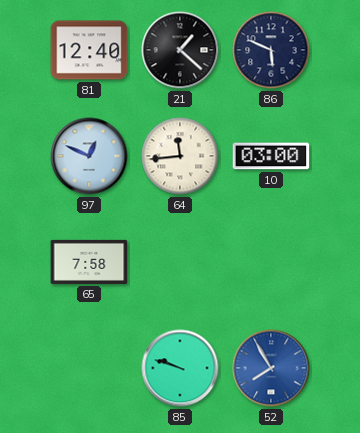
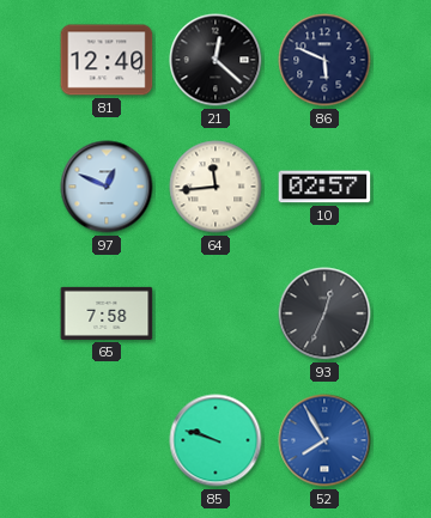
21: 1:22 -> 12:22
10: 03:00 -> 02:57
93: none -> 12:34
